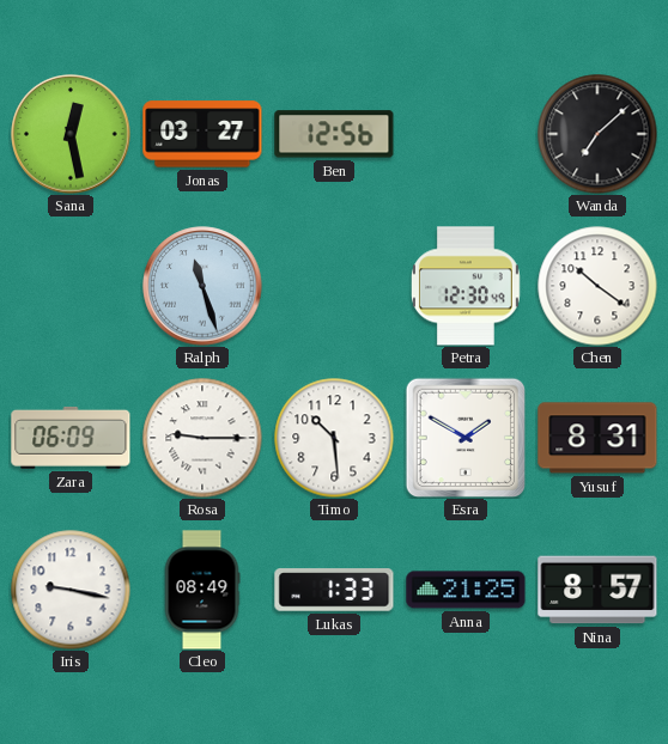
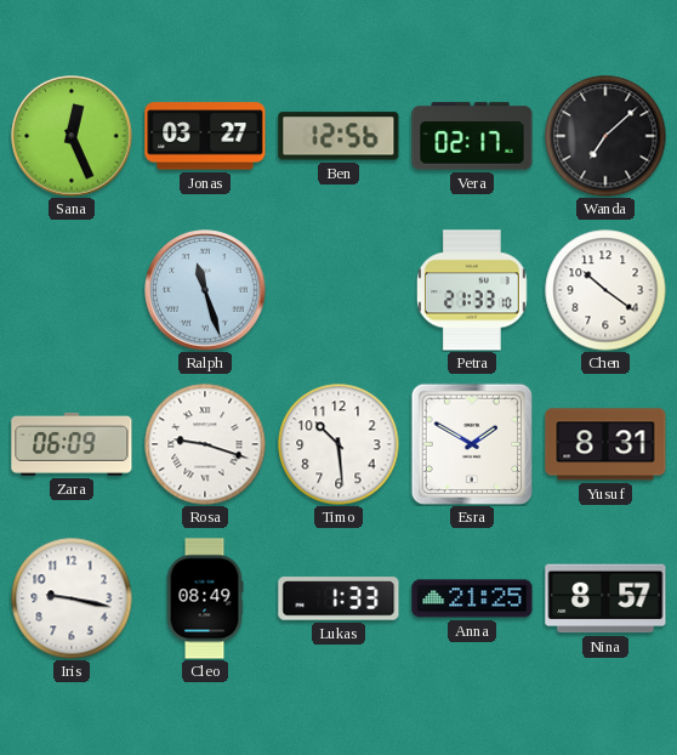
Sana: 12:28 -> 12:26
Vera: none -> 02:17
Petra: 12:30 -> 21:33
Rosa: 9:15 -> 9:18
